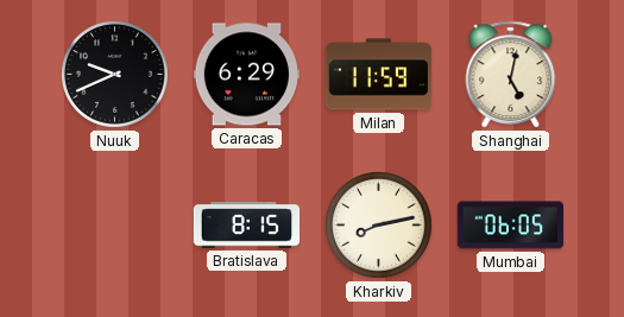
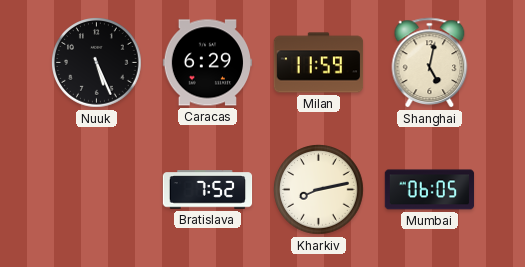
Nuuk: 9:41 -> 5:26
Bratislava: 8:15 -> 7:52
